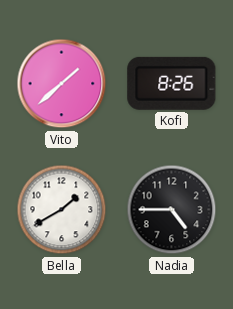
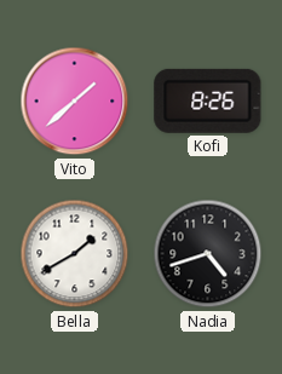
Nadia: 4:45 -> 4:42
